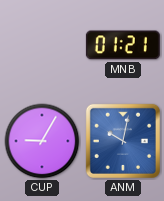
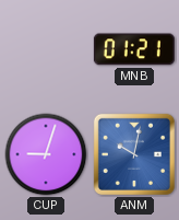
CUP: 9:05 -> 9:03
